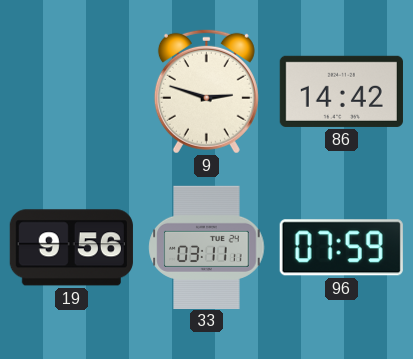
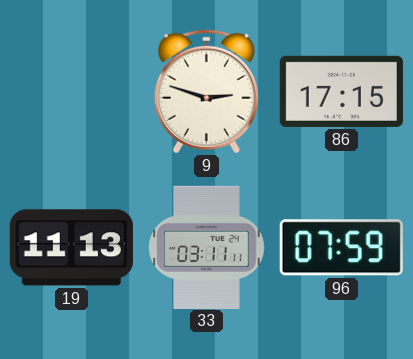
86: 14:42 -> 17:15
19: 9:56 -> 11:13
